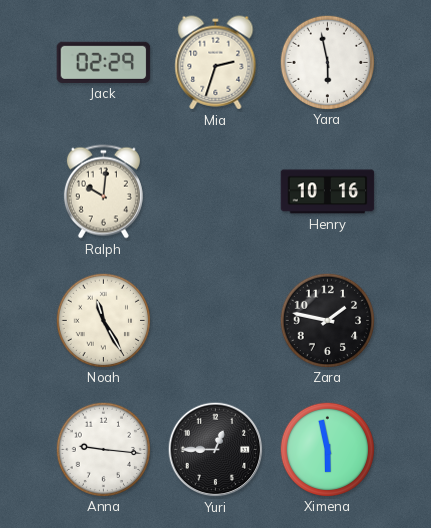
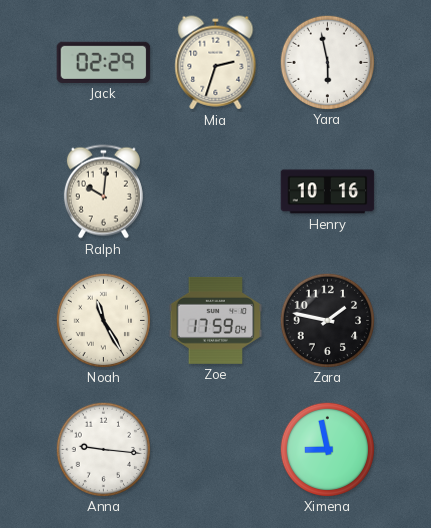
Zoe: none -> 17:59
Yuri: 12:45 -> none
Ximena: 5:58 -> 8:58
